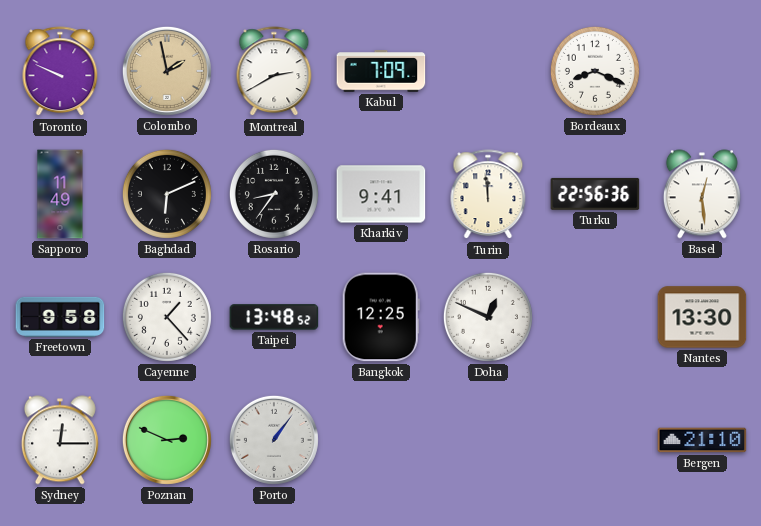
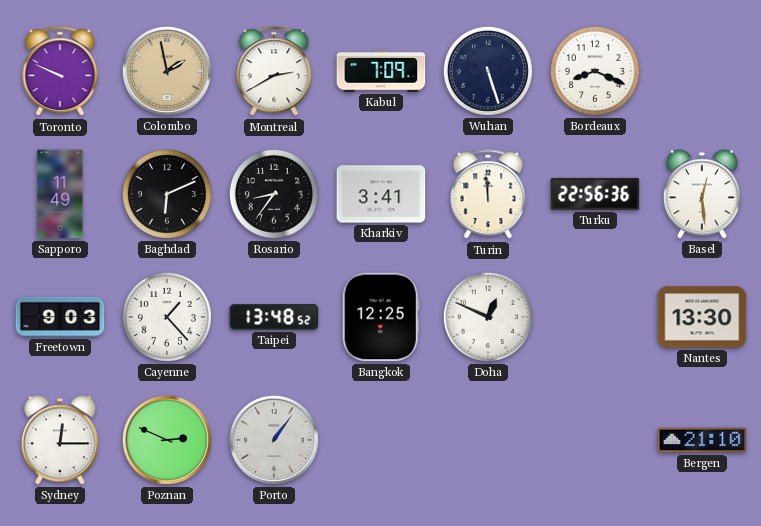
Wuhan: none -> 5:27
Kharkiv: 9:41 -> 3:41
Freetown: 9:58 -> 9:03
